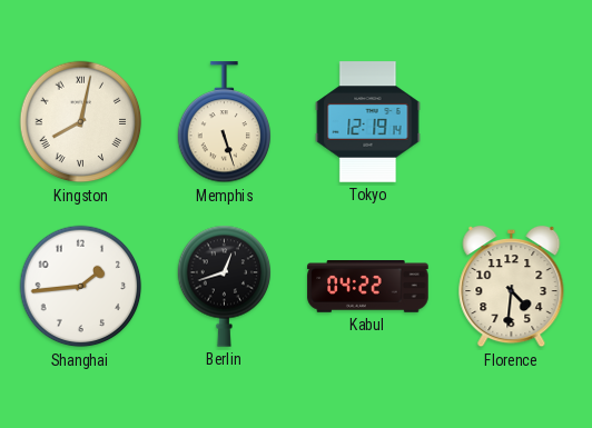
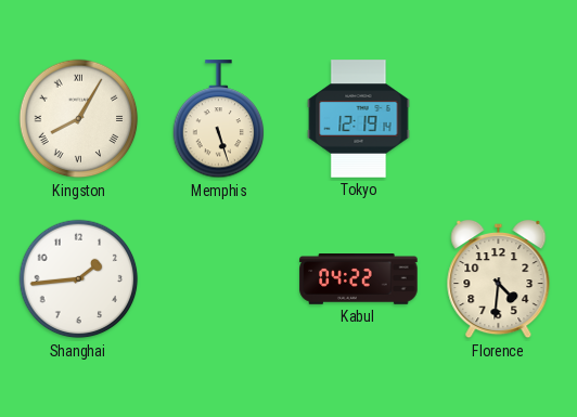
Kingston: 8:02 -> 8:05
Berlin: 12:42 -> none
